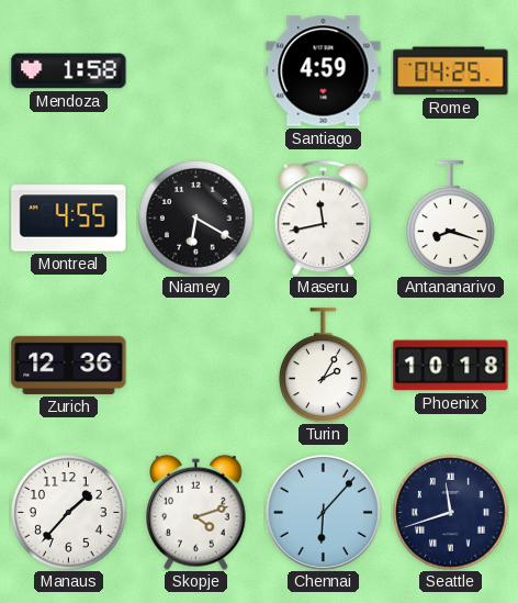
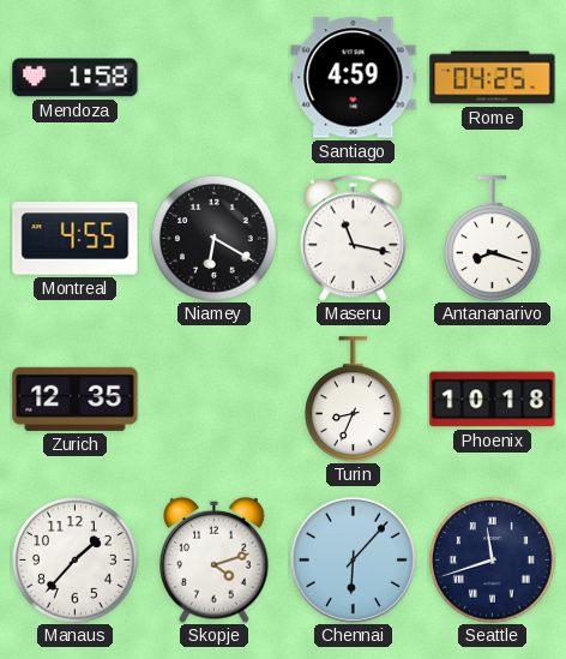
Maseru: 11:43 -> 11:17
Zurich: 12:36 -> 12:35
Turin: 2:05 -> 8:34
